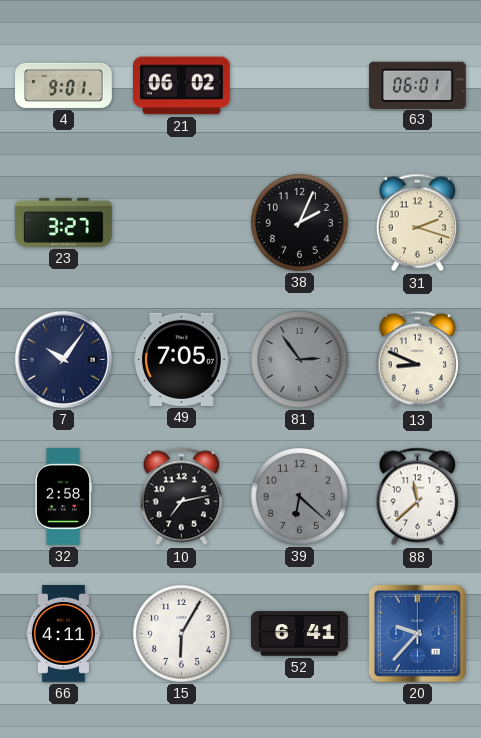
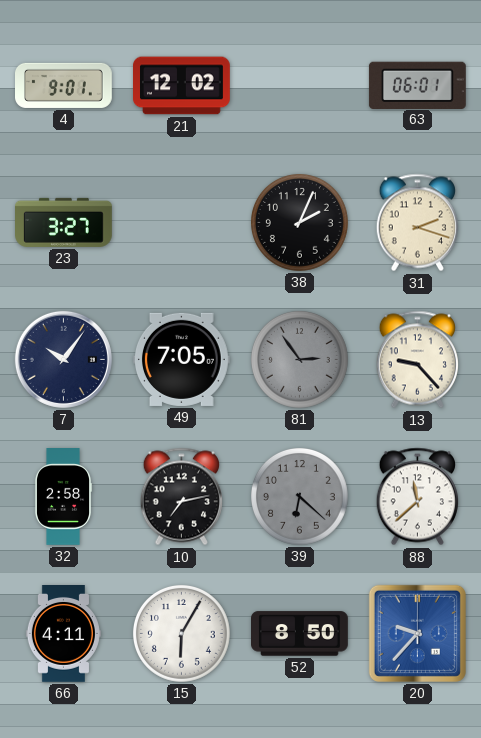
21: 06:02 -> 12:02
13: 8:49 -> 9:23
52: 6:41 -> 8:50
